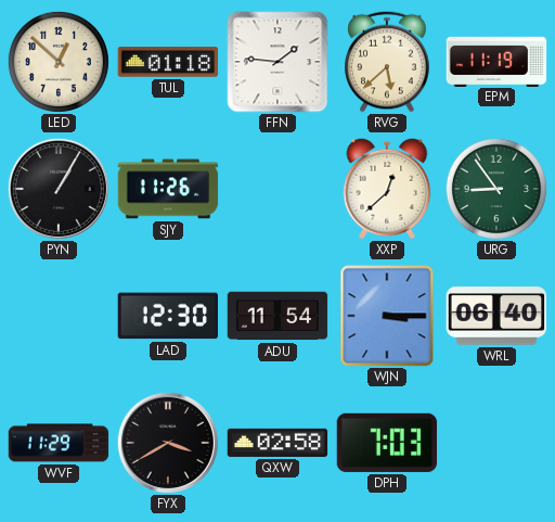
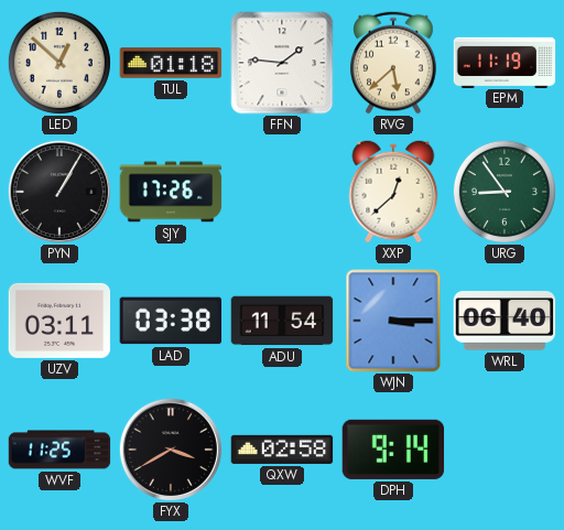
SJY: 11:26 -> 17:26
UZV: none -> 03:11
LAD: 12:30 -> 03:38
WVF: 11:29 -> 11:25
DPH: 7:03 -> 9:14
